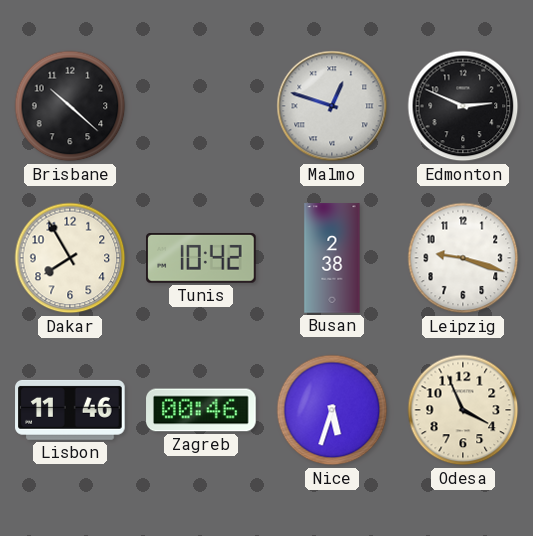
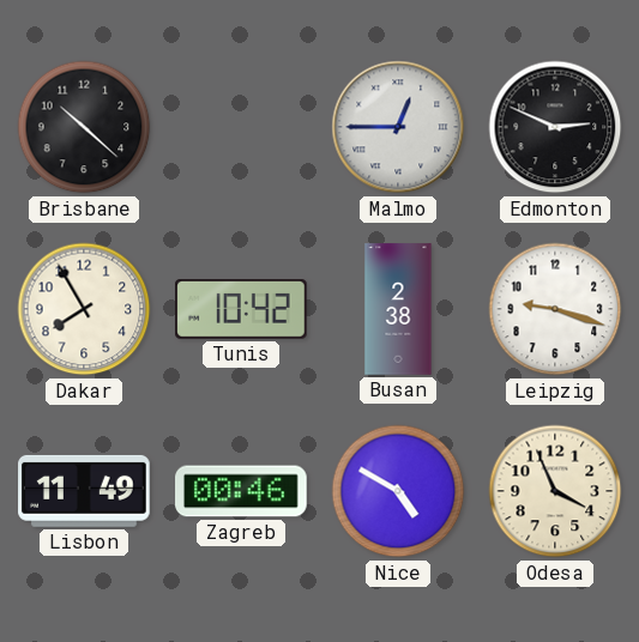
Malmo: 12:48 -> 12:45
Lisbon: 11:46 -> 11:49
Nice: 5:33 -> 4:50
